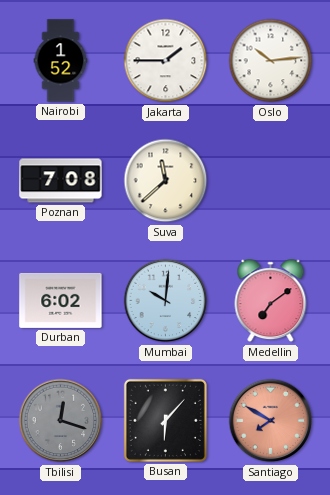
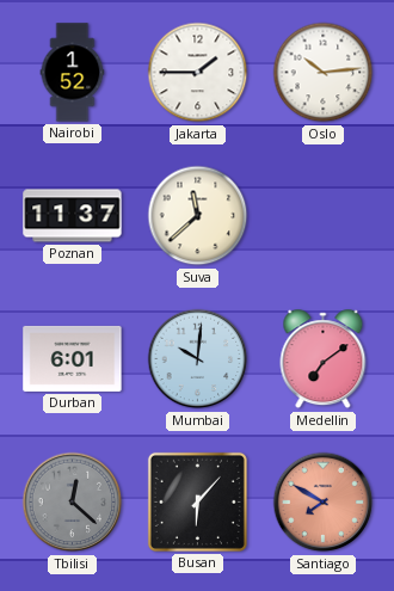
Poznan: 7:08 -> 11:37
Durban: 6:02 -> 6:01
Tbilisi: 12:18 -> 12:22
